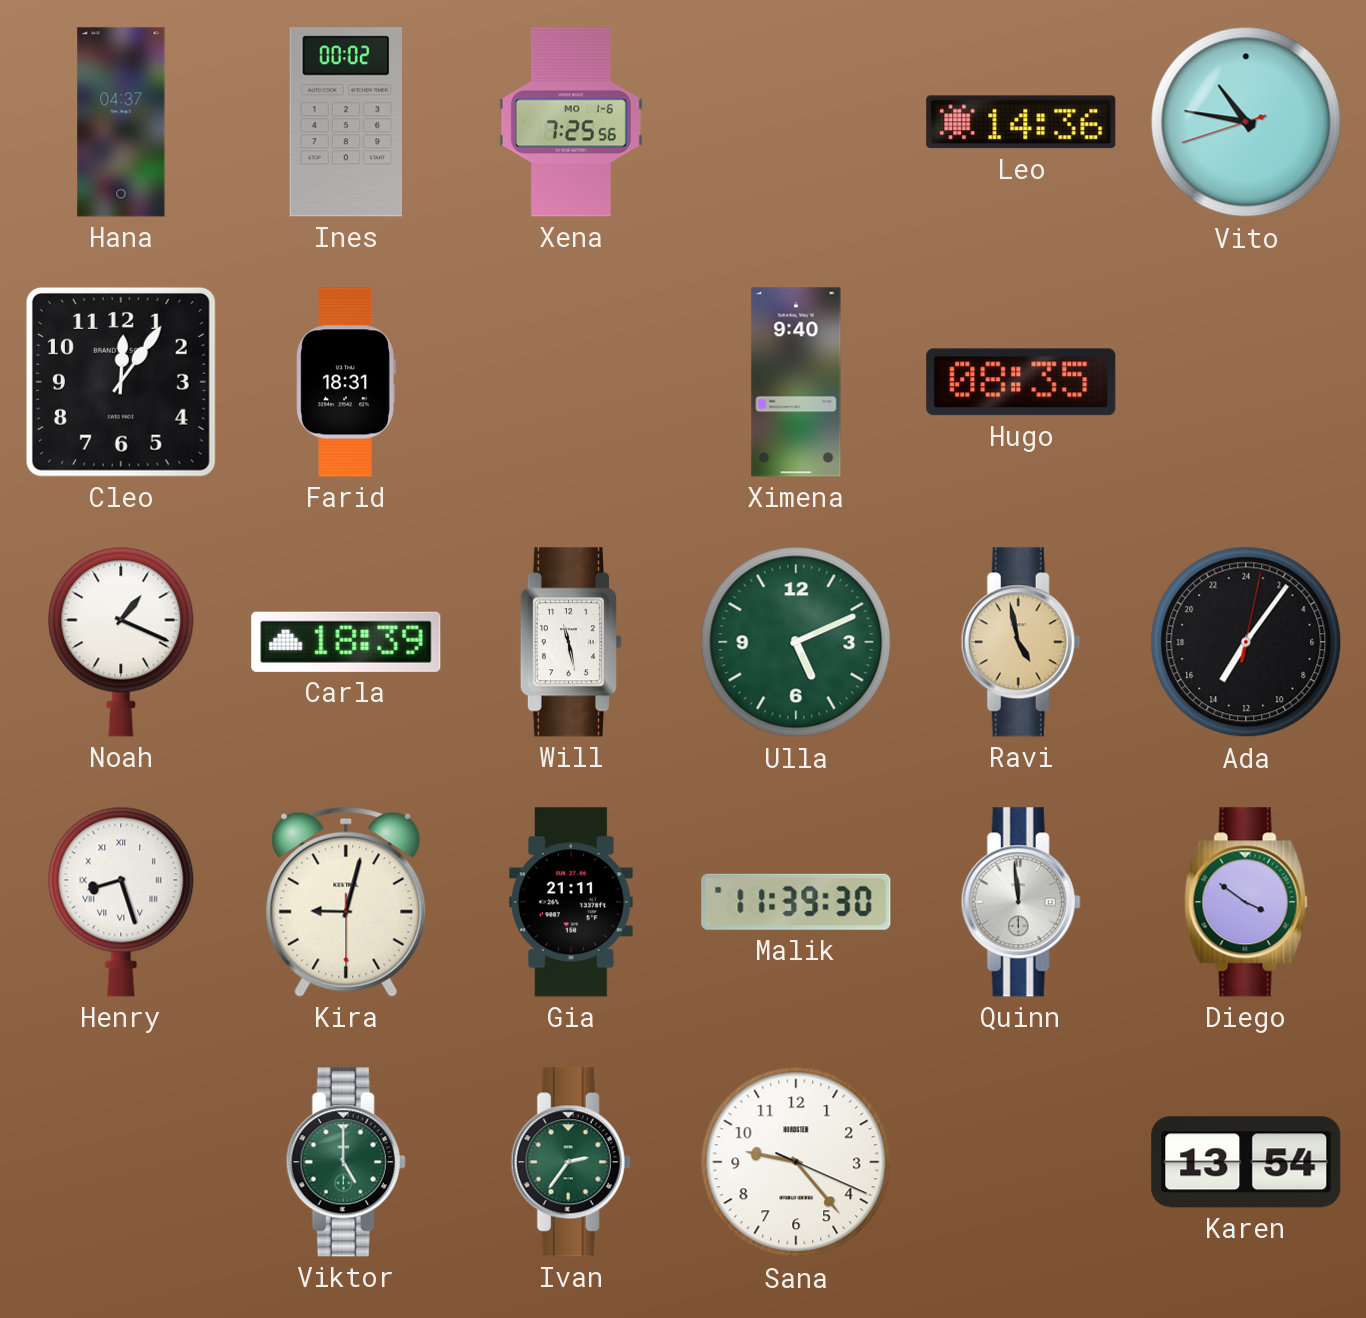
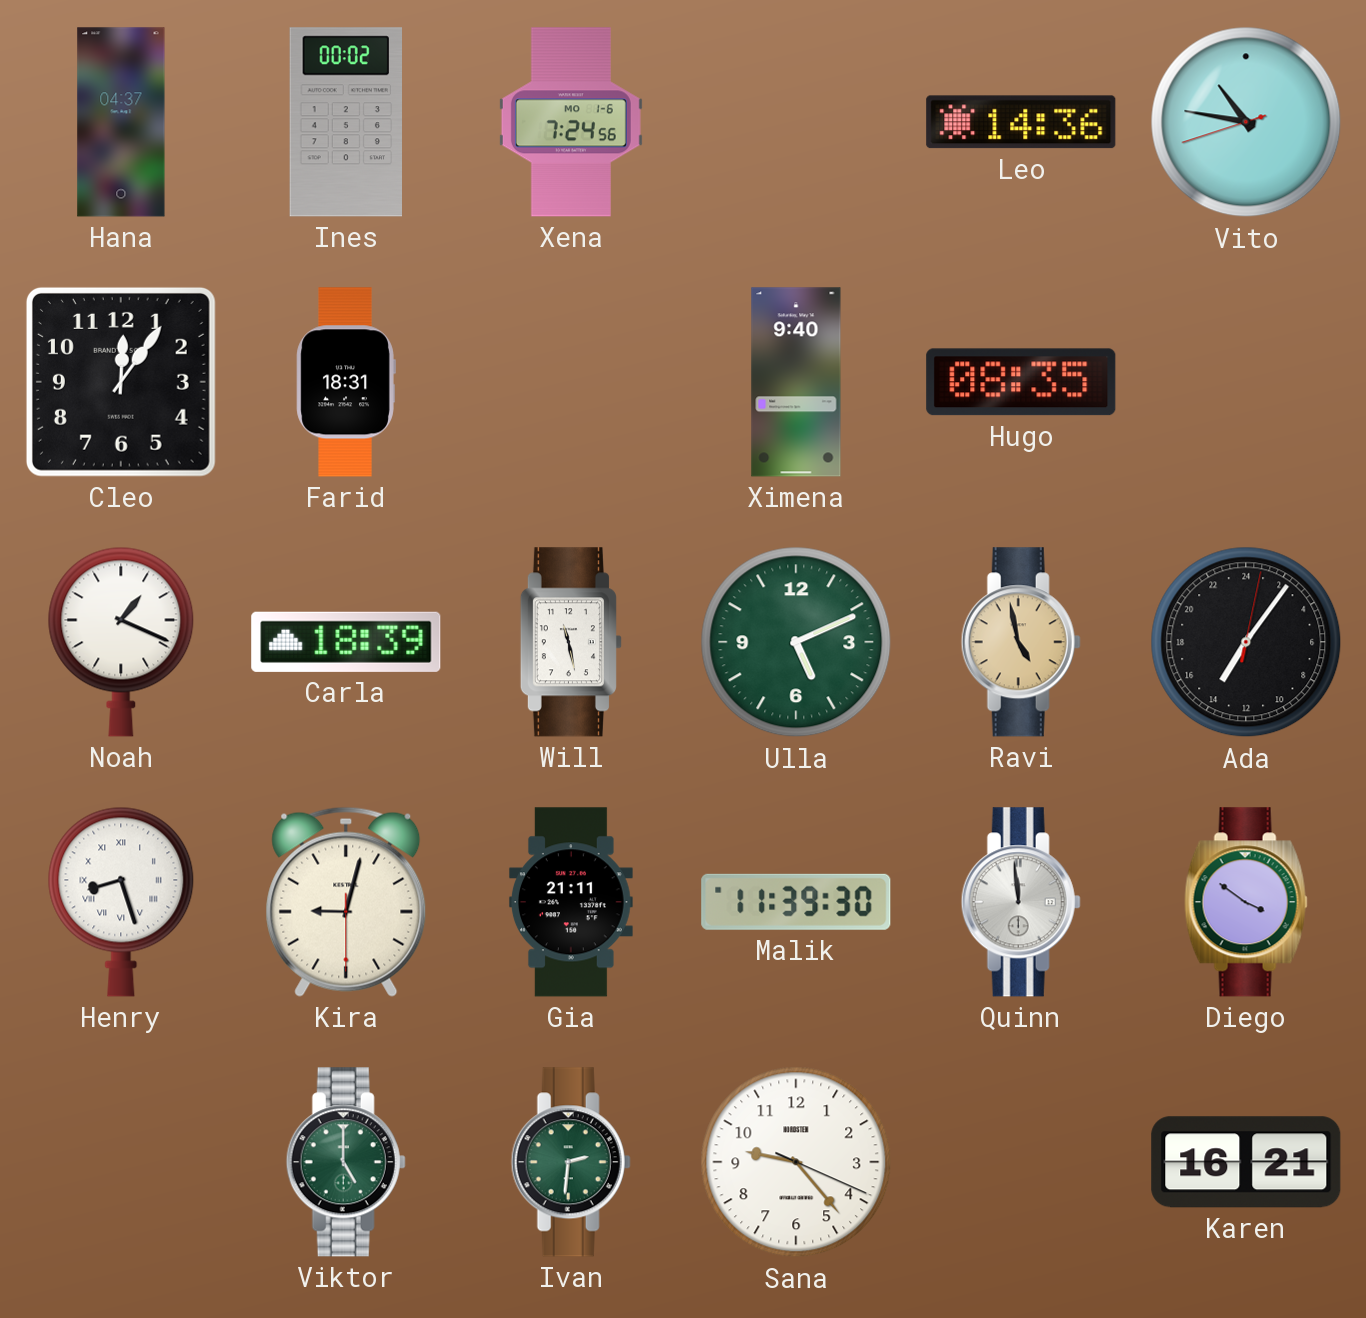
Xena: 7:25 -> 7:24
Ivan: 2:36 -> 2:31
Karen: 13:54 -> 16:21
